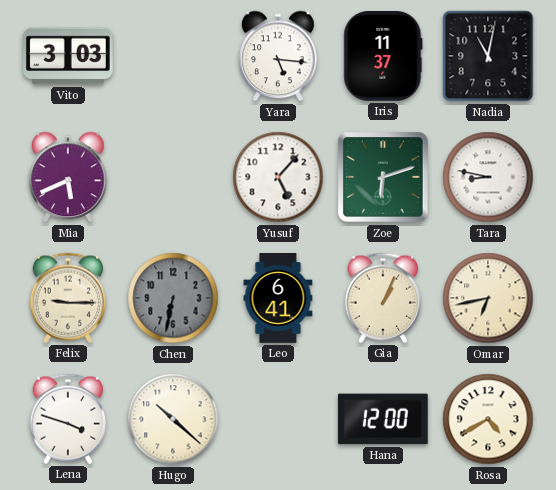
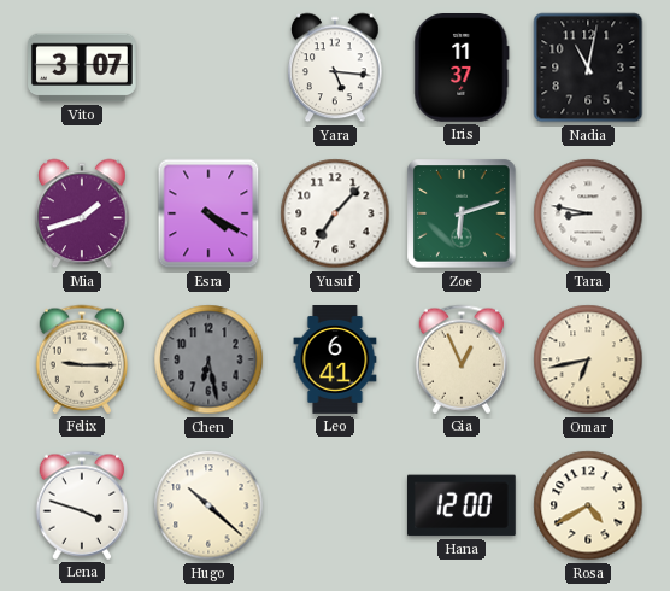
Vito: 3:03 -> 3:07
Mia: 5:41 -> 1:42
Esra: none -> 4:20
Yusuf: 5:07 -> 7:07
Chen: 6:32 -> 6:28
Gia: 1:04 -> 12:56
